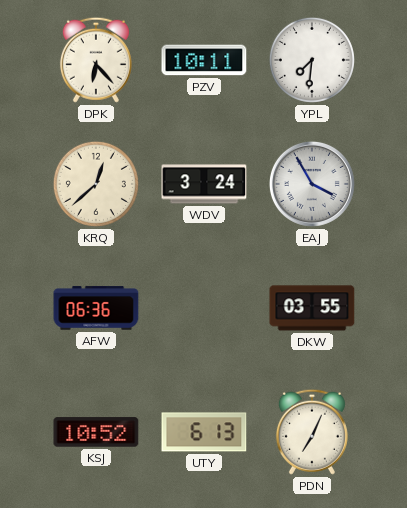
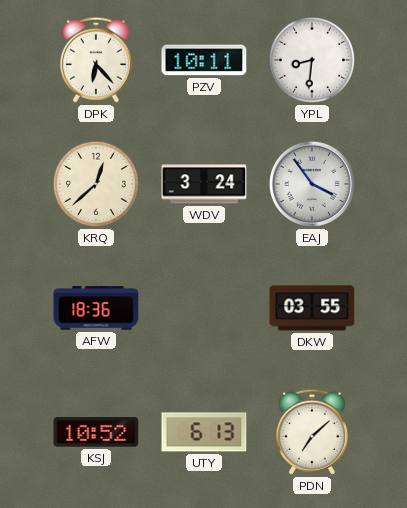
YPL: 7:31 -> 8:31
EAJ: 3:55 -> 3:54
AFW: 06:36 -> 18:36
PDN: 7:04 -> 7:08
